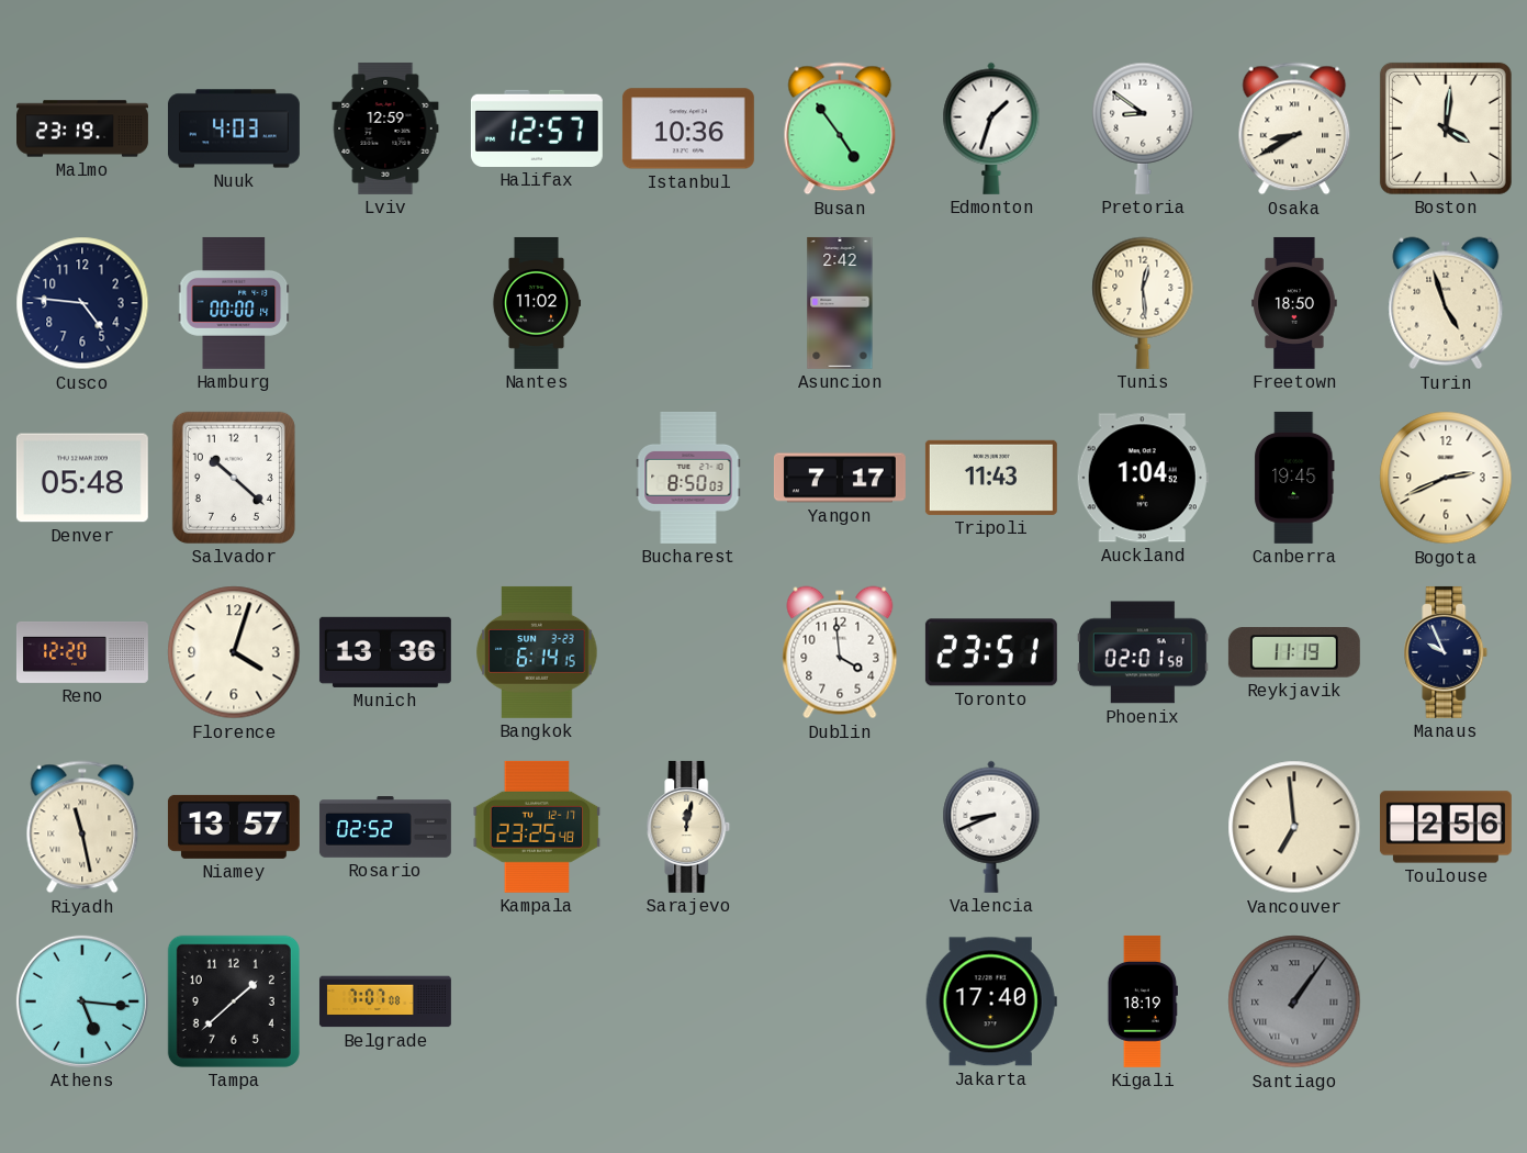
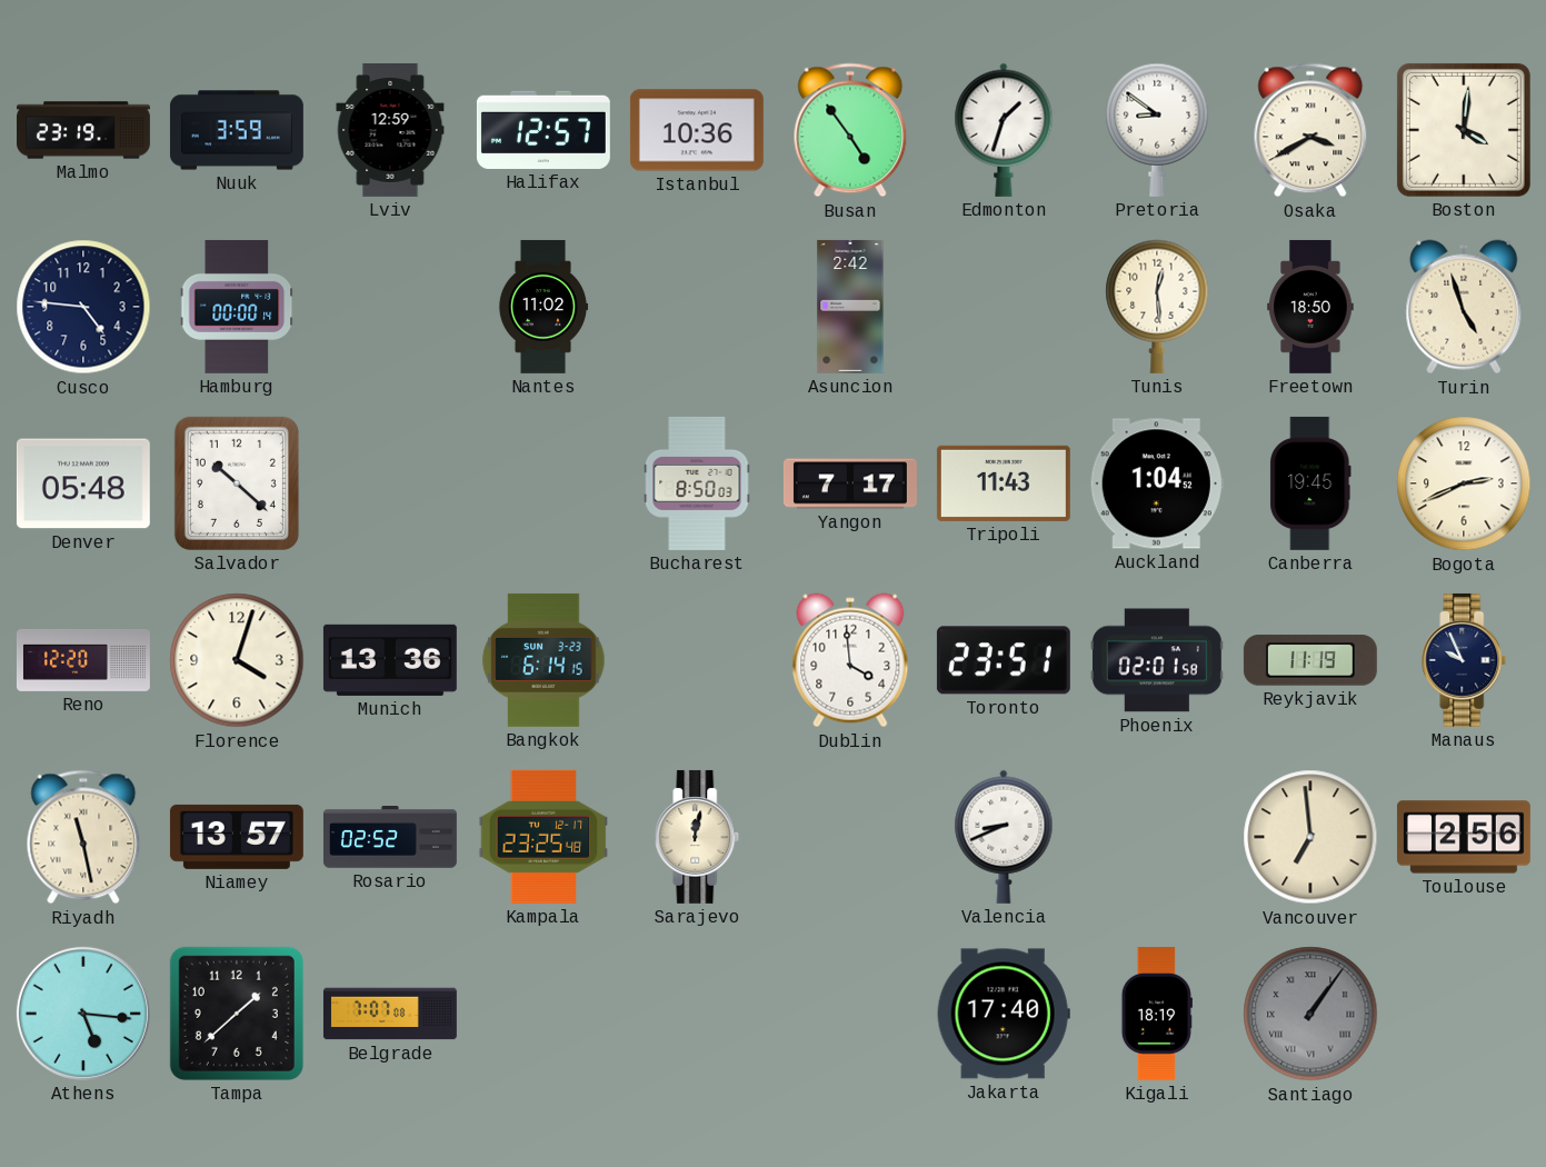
Nuuk: 4:03 -> 3:59
Osaka: 8:40 -> 3:40
